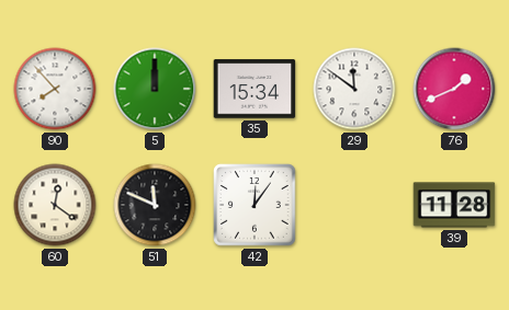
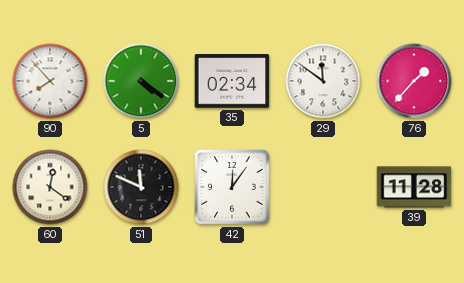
5: 12:00 -> 4:21
35: 15:34 -> 02:34
76: 1:41 -> 1:37
